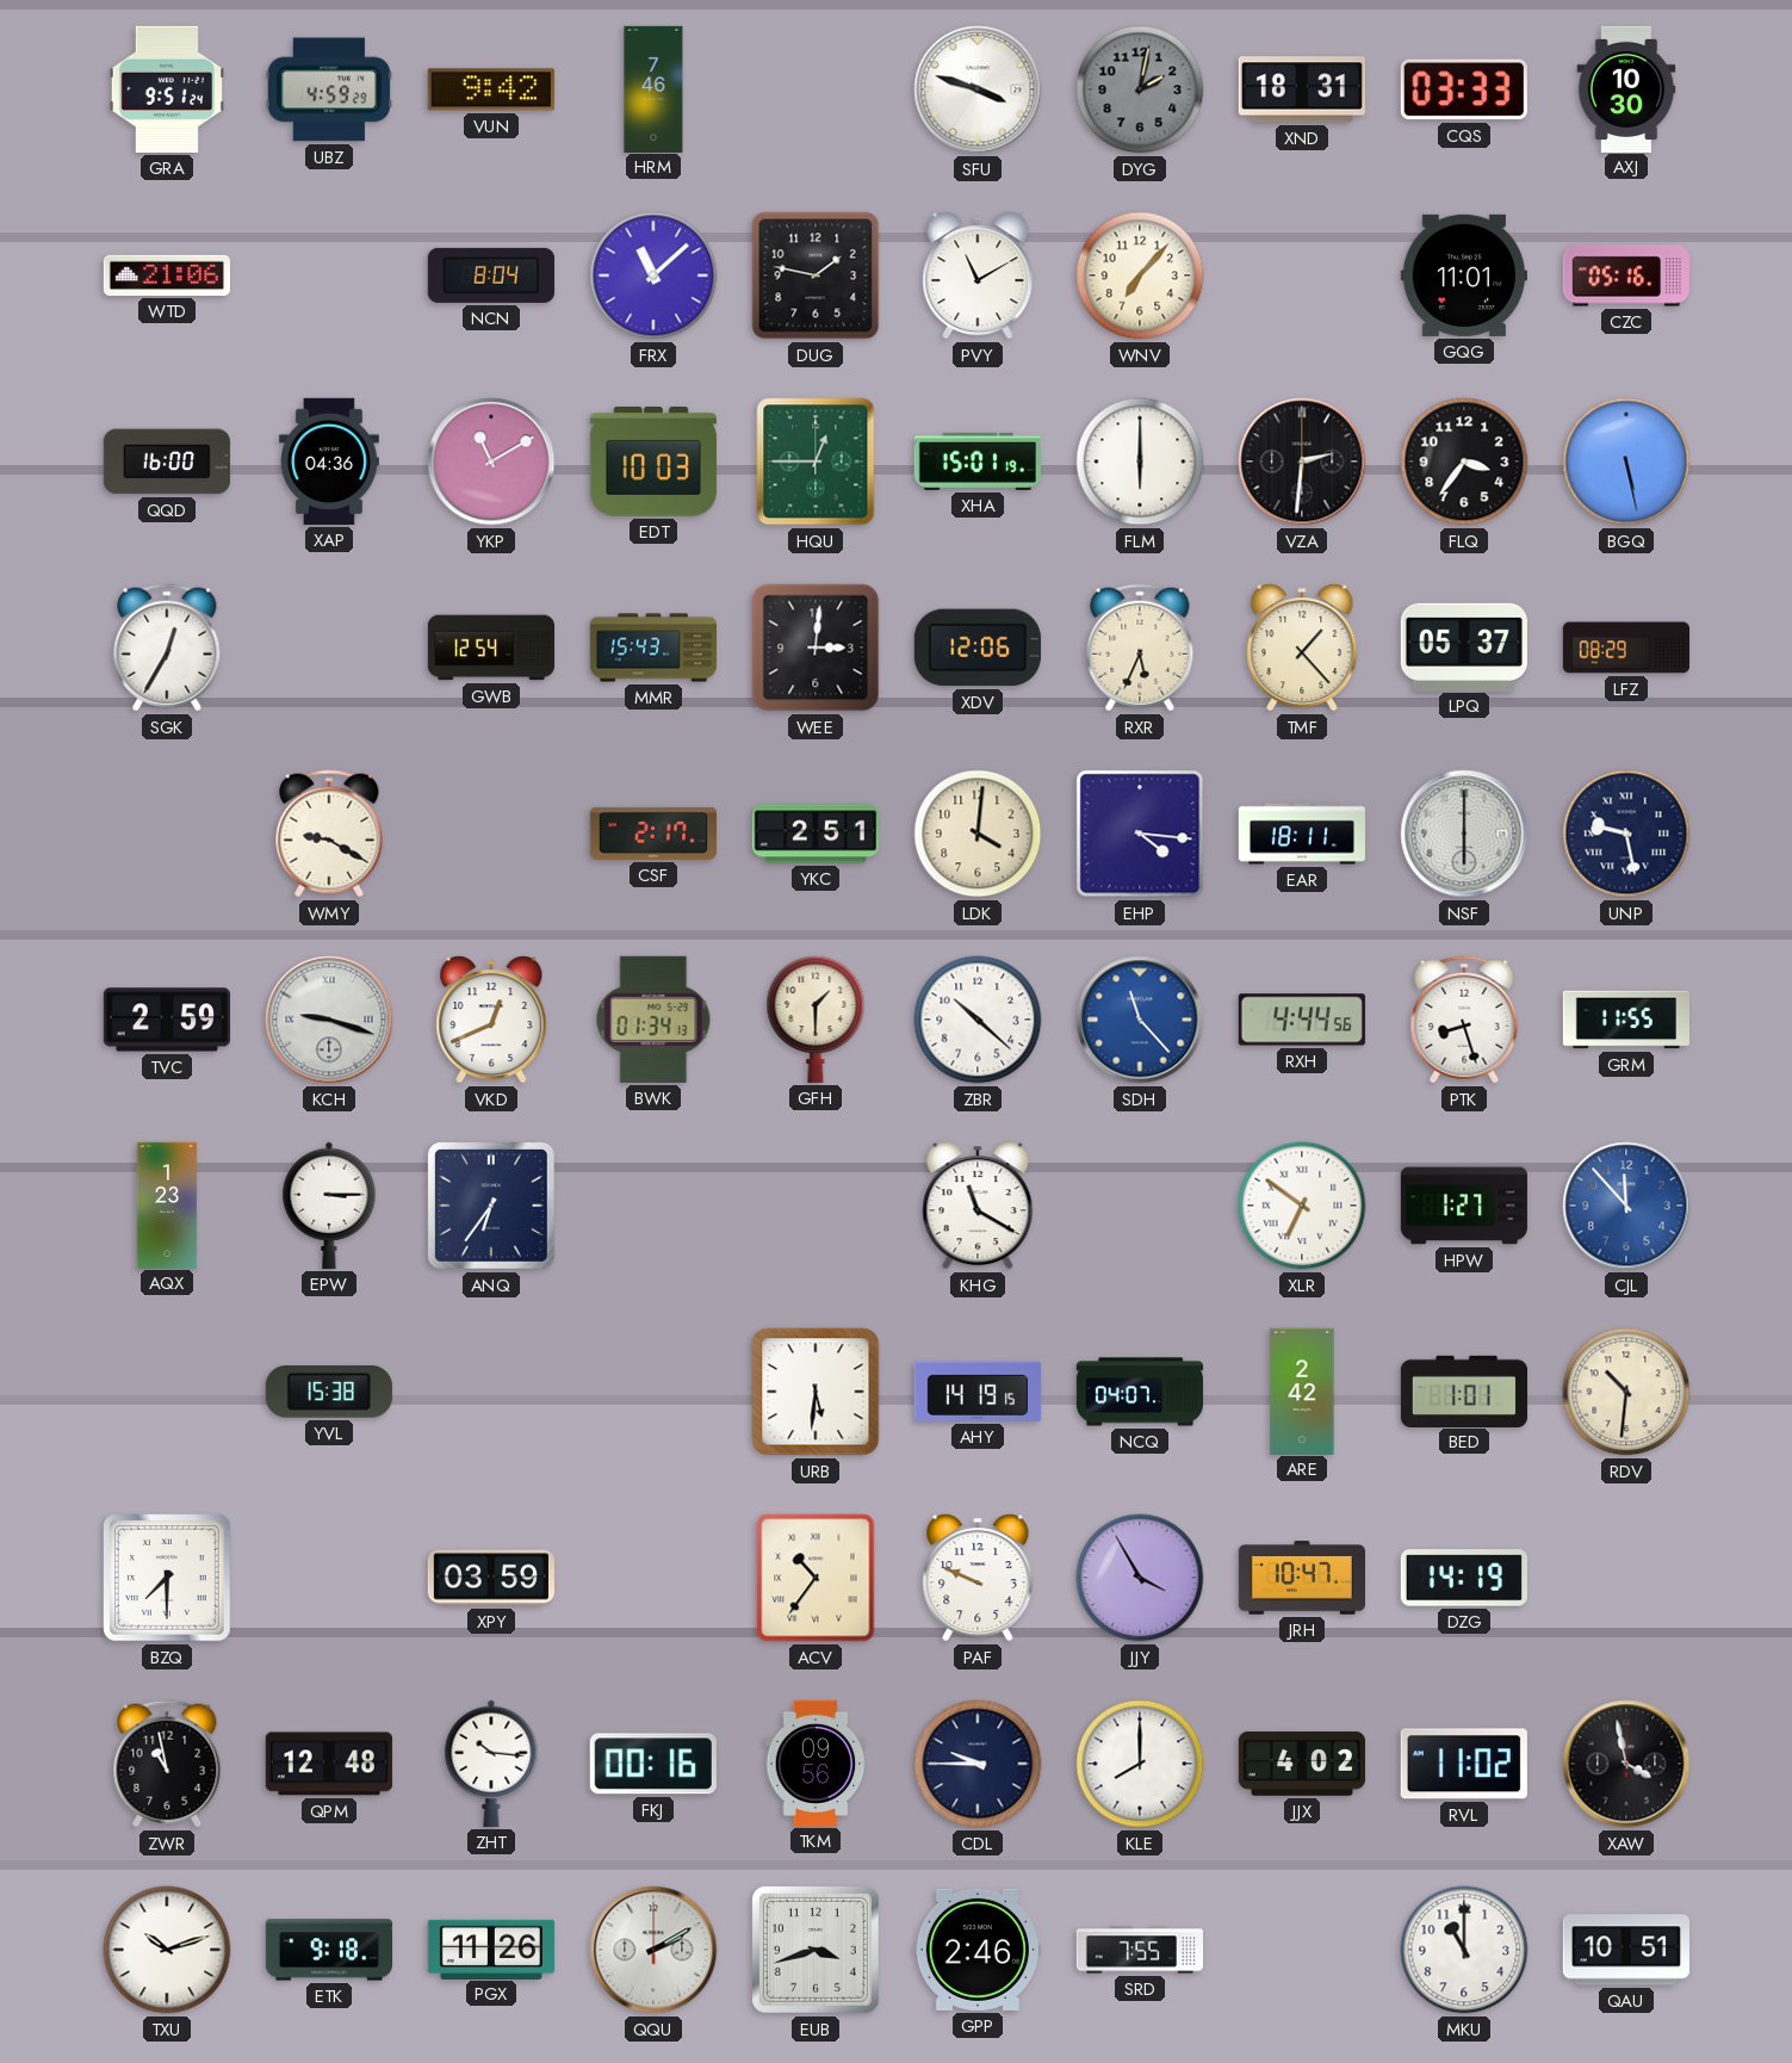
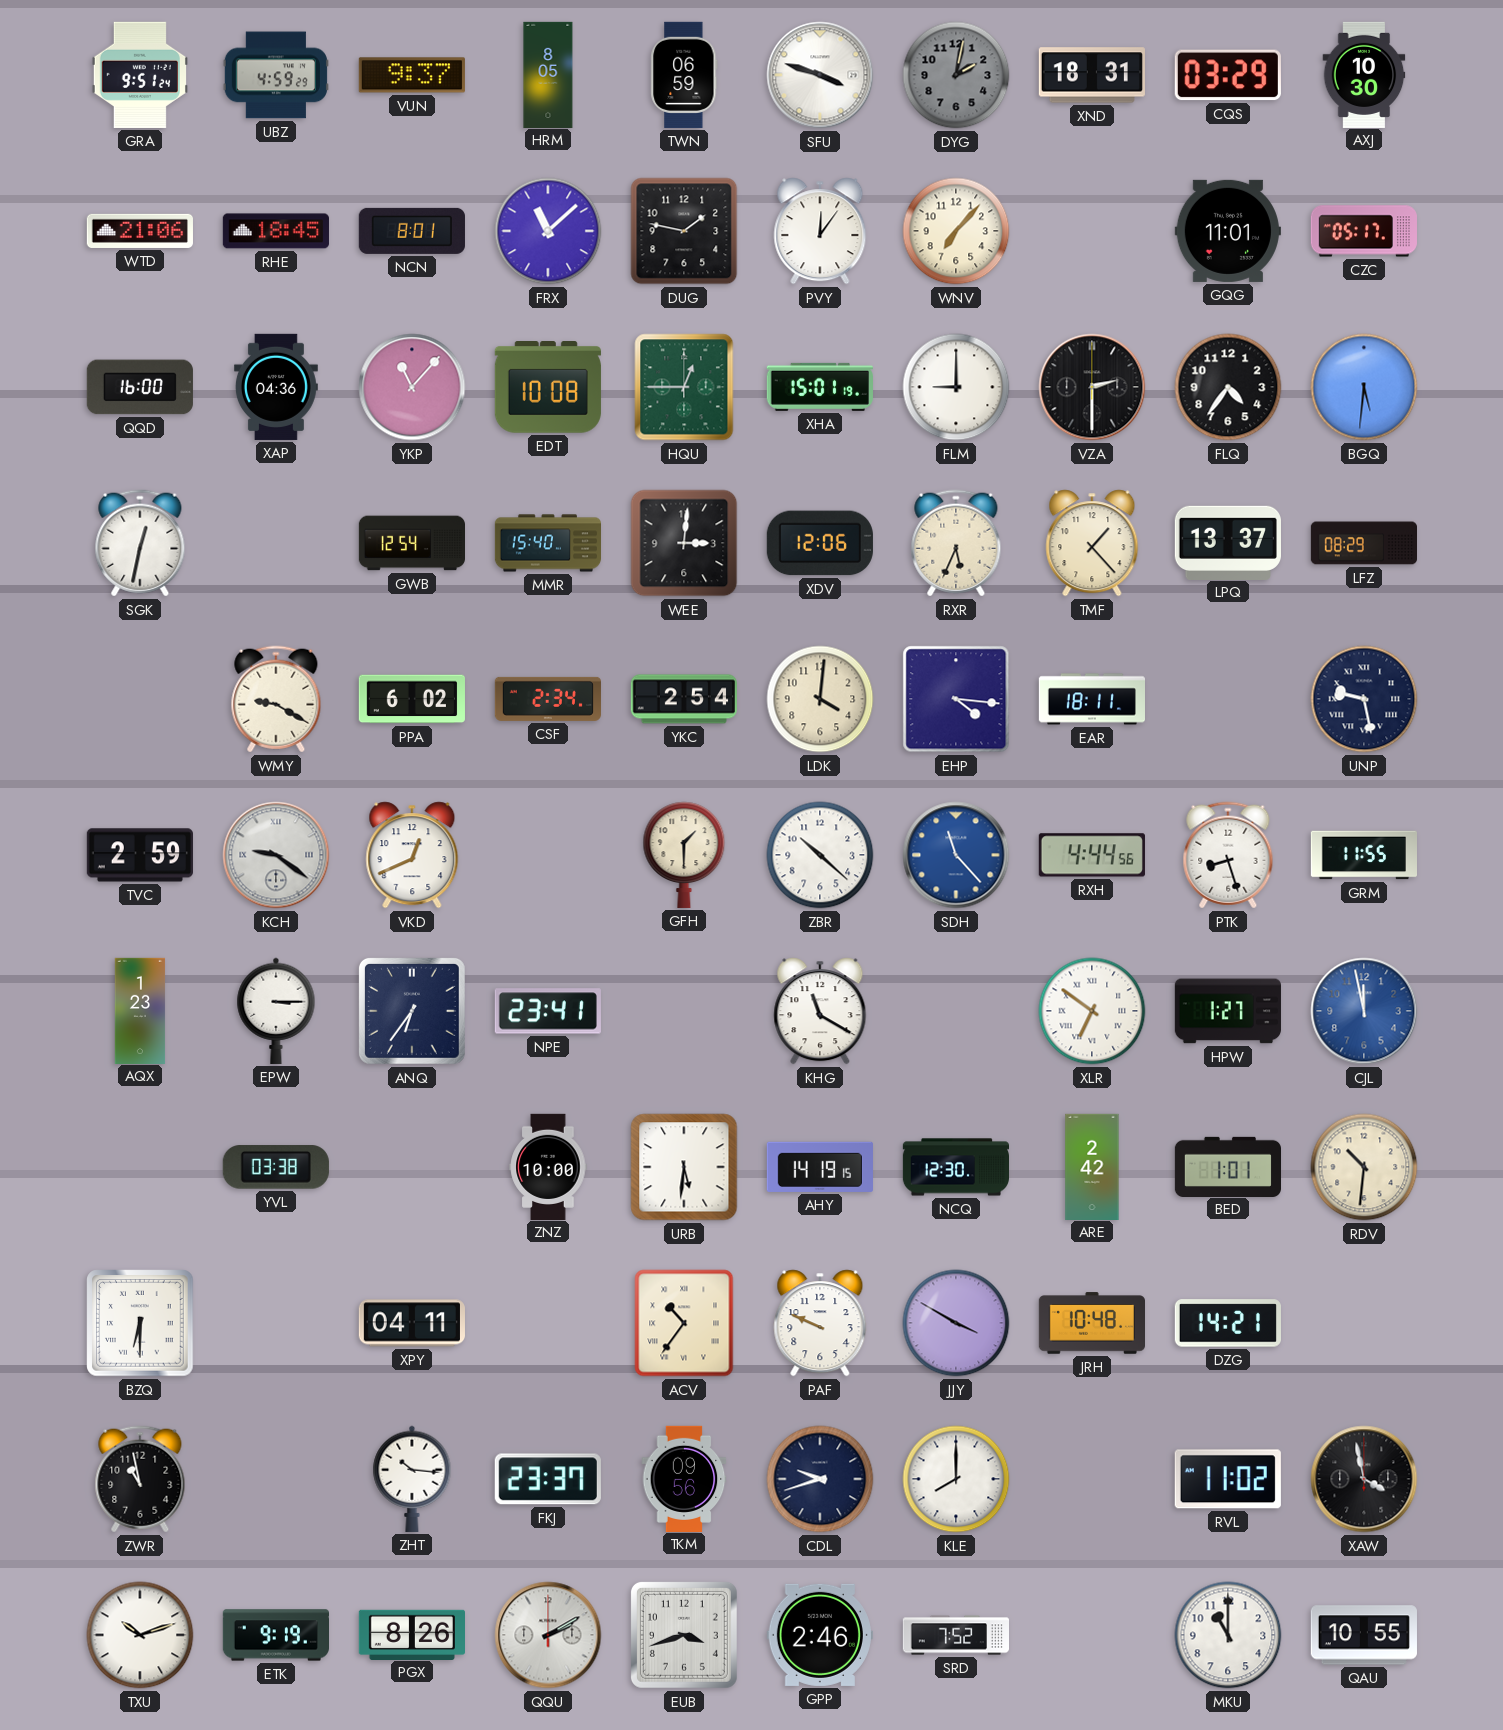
VUN: 9:42 -> 9:37
HRM: 7:46 -> 8:05
TWN: none -> 06:59
CQS: 03:33 -> 03:29
RHE: none -> 18:45
NCN: 8:04 -> 8:01
PVY: 11:10 -> 12:06
CZC: 05:16 -> 05:17
YKP: 11:10 -> 11:07
EDT: 10:03 -> 10:08
FLM: 6:00 -> 9:00
VZA: 2:31 -> 2:30
FLQ: 3:36 -> 4:36
BGQ: 5:28 -> 5:31
SGK: 12:35 -> 12:32
MMR: 15:43 -> 15:40
LPQ: 05:37 -> 13:37
PPA: none -> 6:02
CSF: 2:17 -> 2:34
YKC: 2:51 -> 2:54
NSF: 6:00 -> none
KCH: 9:18 -> 9:21
BWK: 01:34 -> none
NPE: none -> 23:41
CJL: 11:53 -> 11:58
YVL: 15:38 -> 03:38
ZNZ: none -> 10:00
NCQ: 04:07 -> 12:30
BZQ: 7:30 -> 6:30
XPY: 03:59 -> 04:11
JJY: 3:55 -> 3:50
JRH: 10:47 -> 10:48
DZG: 14:19 -> 14:21
QPM: 12:48 -> none
FKJ: 00:16 -> 23:37
CDL: 9:45 -> 9:42
JJX: 4:02 -> none
ETK: 9:18 -> 9:19
PGX: 11:26 -> 8:26
SRD: 7:55 -> 7:52
QAU: 10:51 -> 10:55
